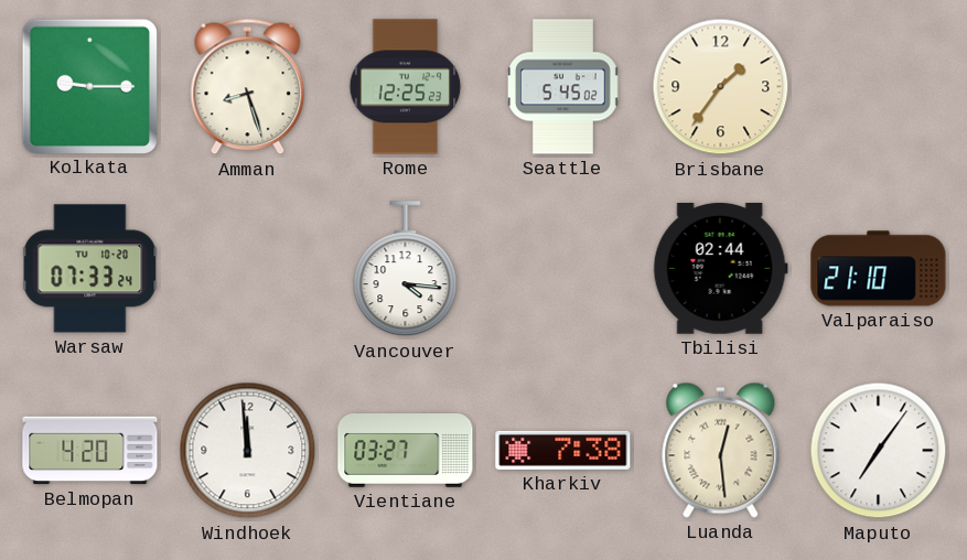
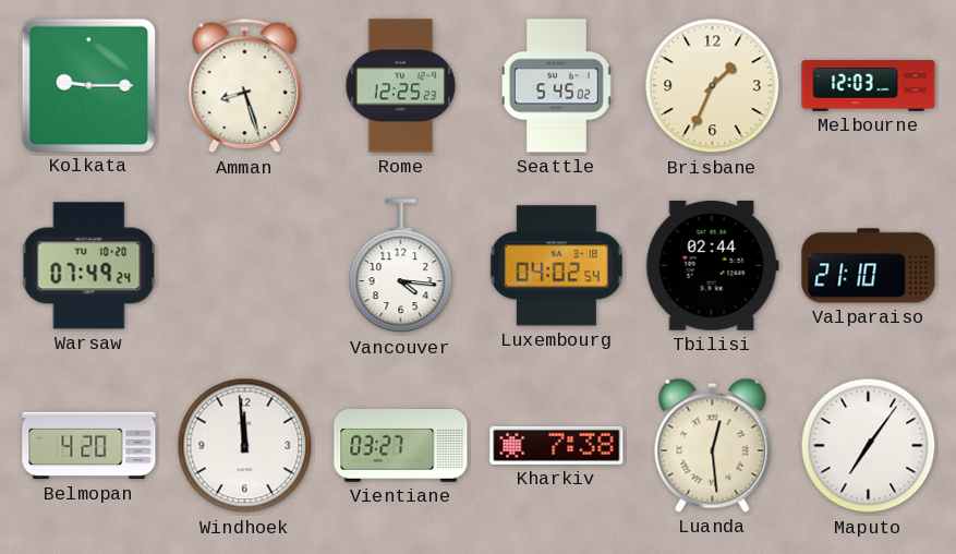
Brisbane: 1:36 -> 1:34
Melbourne: none -> 12:03
Warsaw: 07:33 -> 07:49
Luxembourg: none -> 04:02
